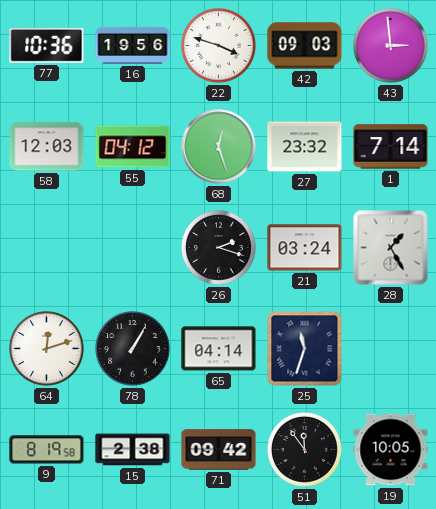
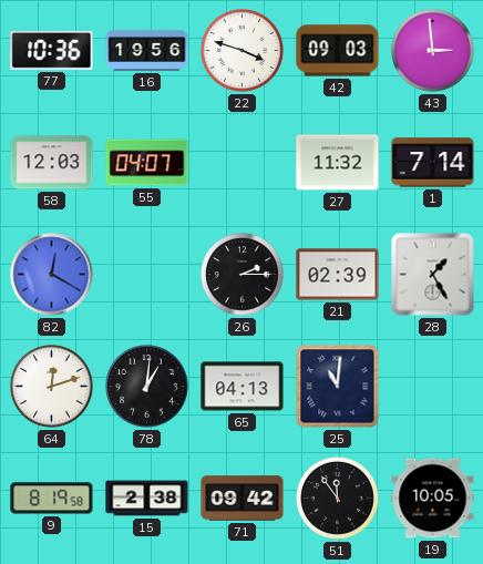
55: 04:12 -> 04:07
68: 12:27 -> none
27: 23:32 -> 11:32
82: none -> 12:20
26: 2:18 -> 2:15
21: 03:24 -> 02:39
78: 1:05 -> 1:01
65: 04:14 -> 04:13
25: 11:33 -> 11:01
